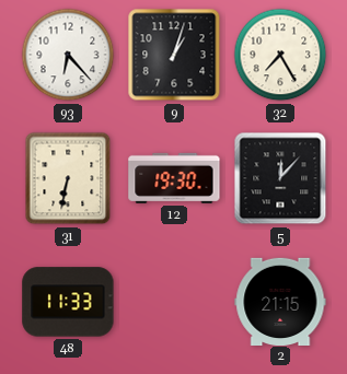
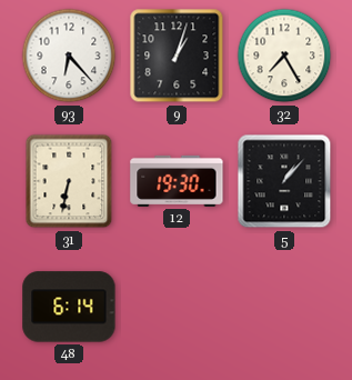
5: 12:07 -> 1:07
48: 11:33 -> 6:14
2: 21:15 -> none
